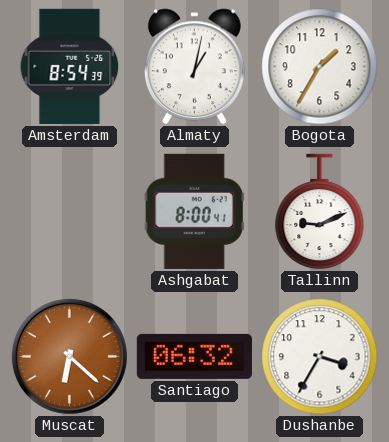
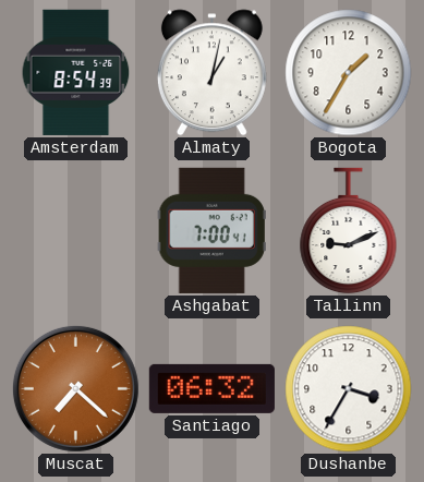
Ashgabat: 8:00 -> 7:00
Muscat: 6:22 -> 7:22
